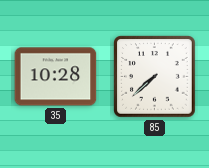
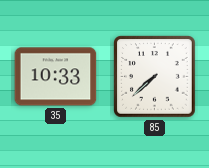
35: 10:28 -> 10:33
